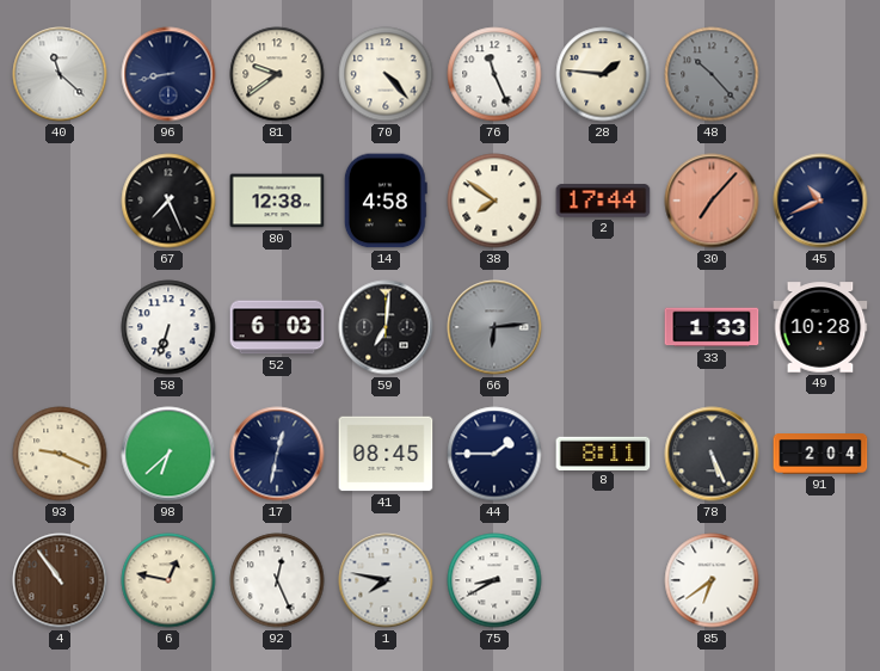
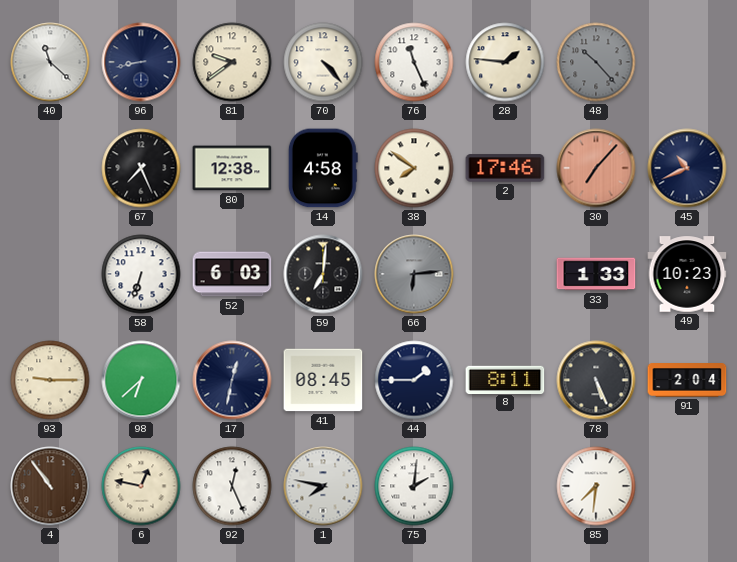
2: 17:44 -> 17:46
49: 10:28 -> 10:23
93: 9:19 -> 9:15
75: 8:40 -> 2:01
85: 6:39 -> 7:31
